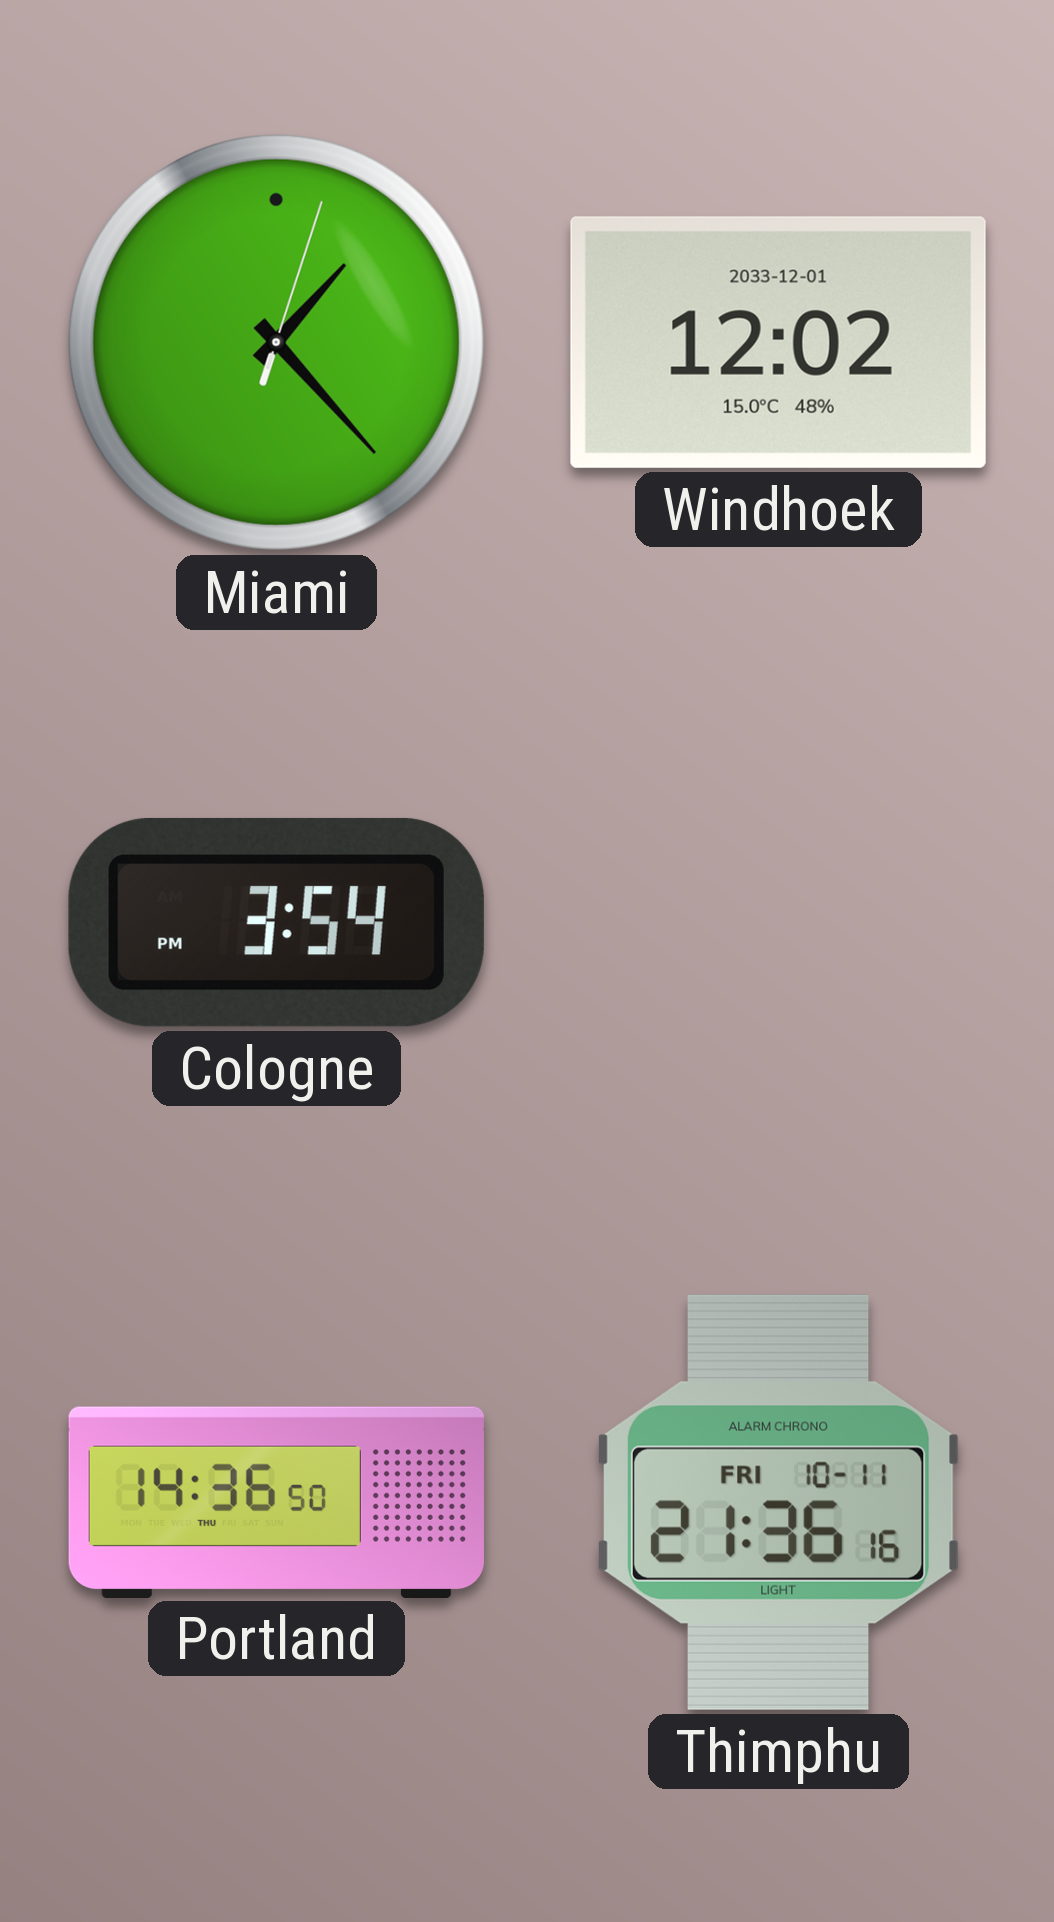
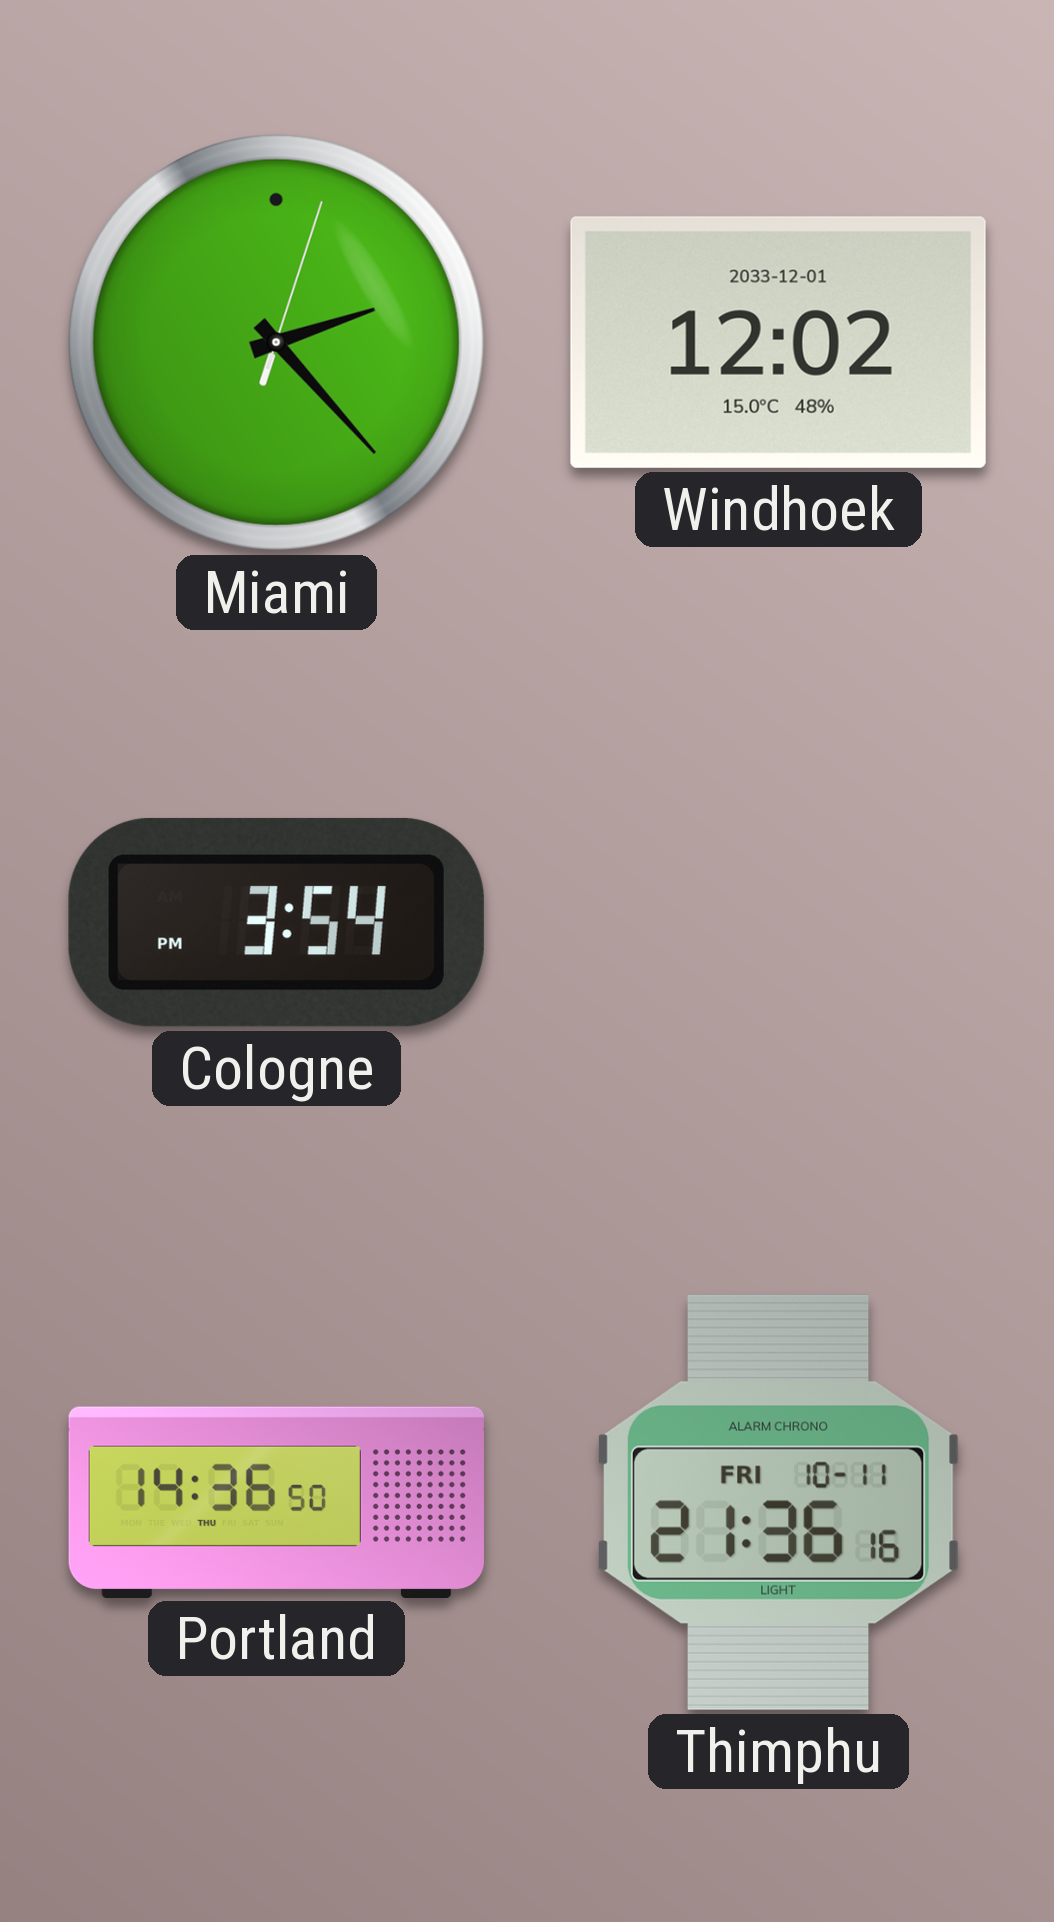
Miami: 1:23 -> 2:23
